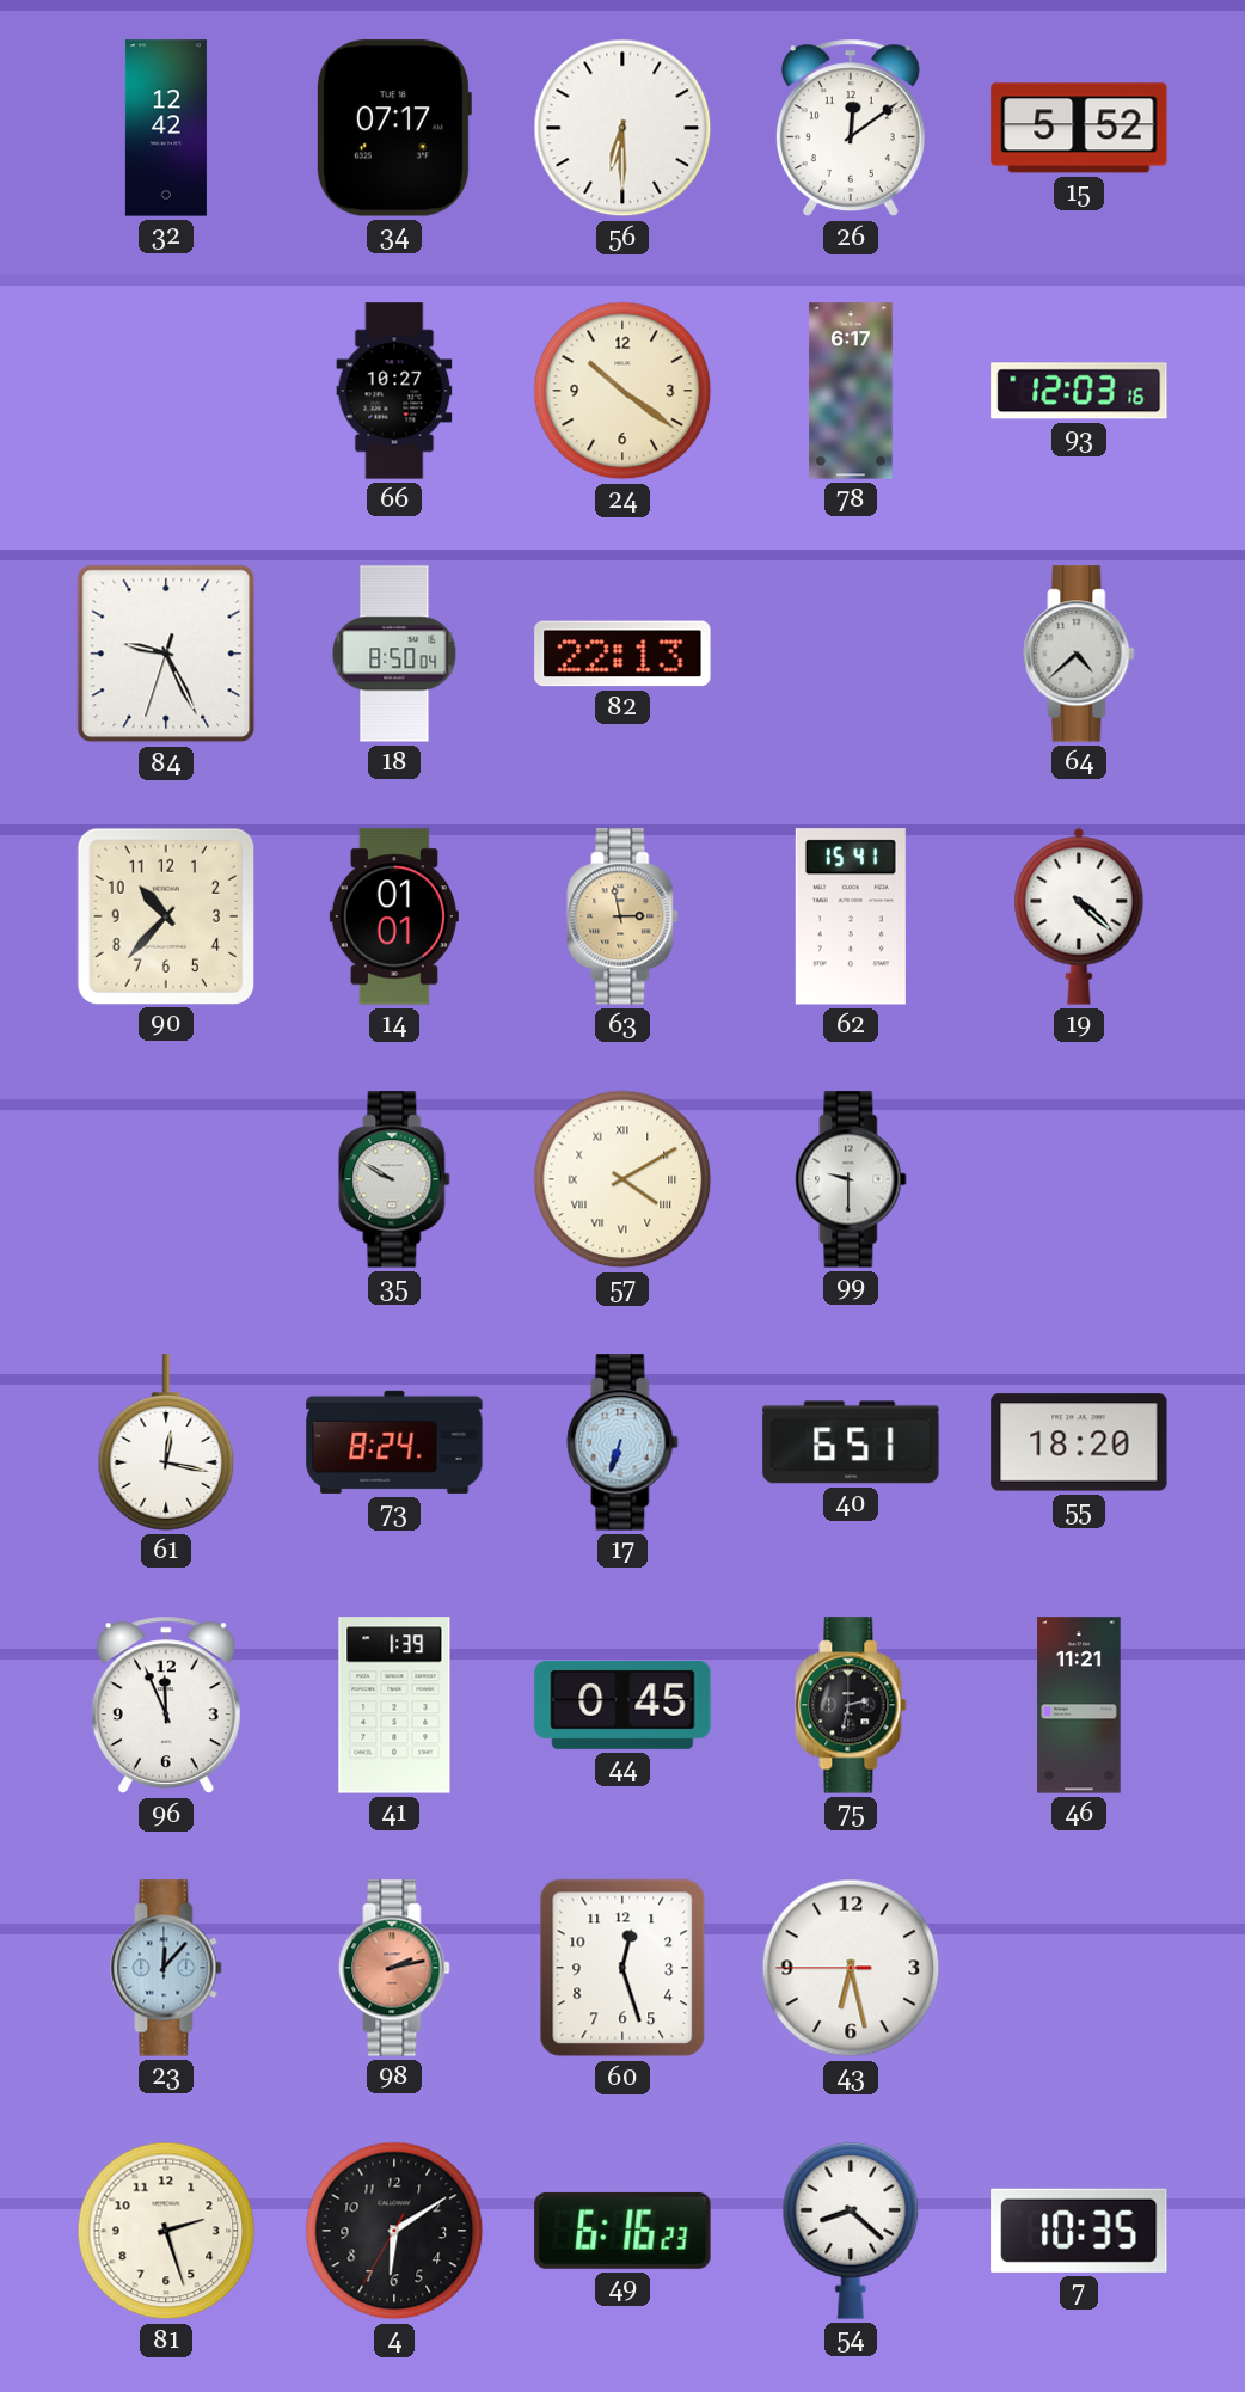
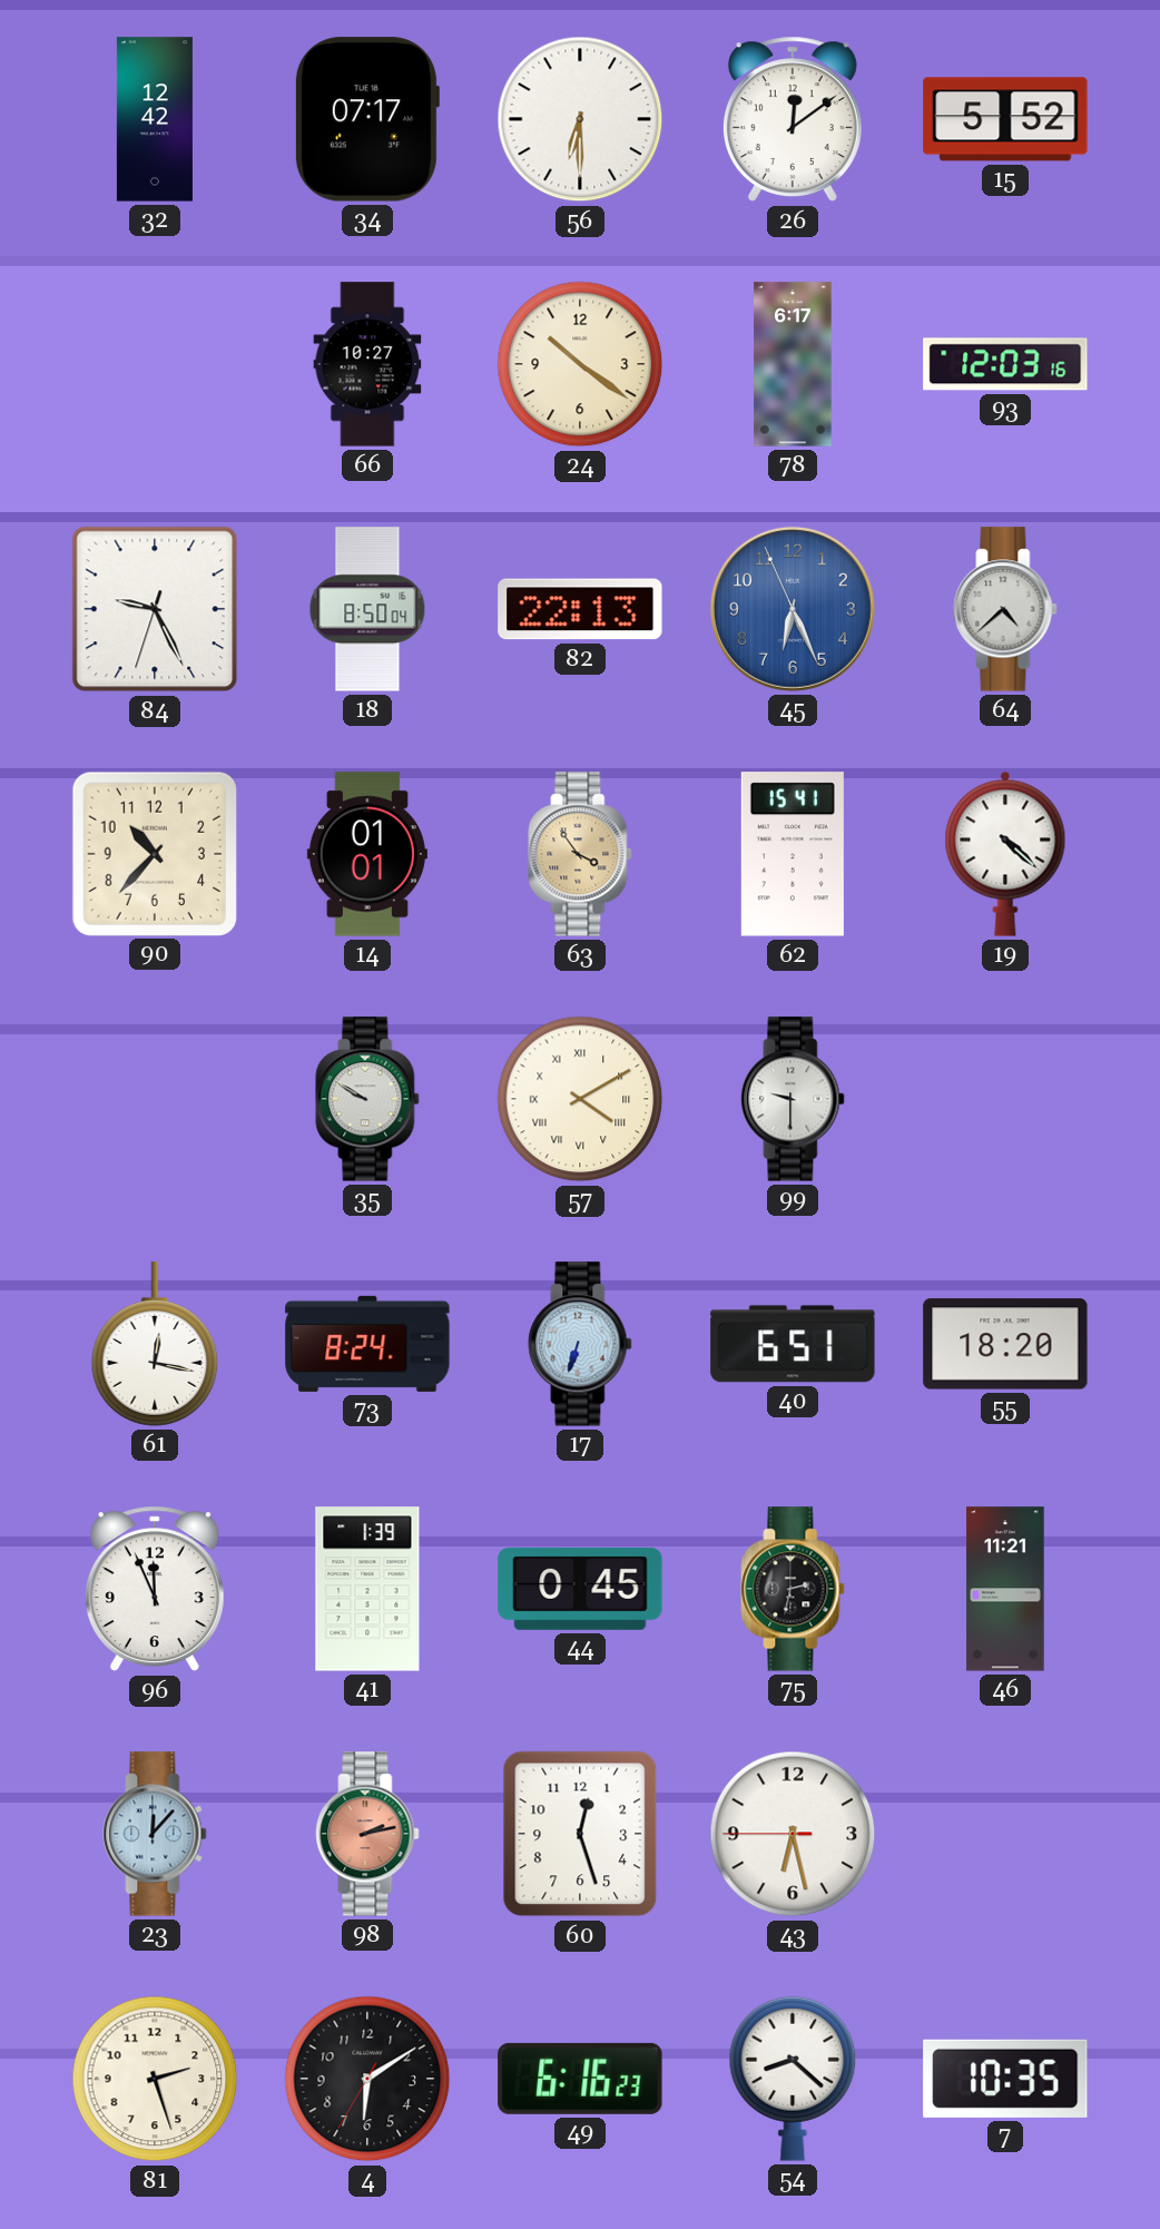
45: none -> 6:25
63: 2:58 -> 3:54
